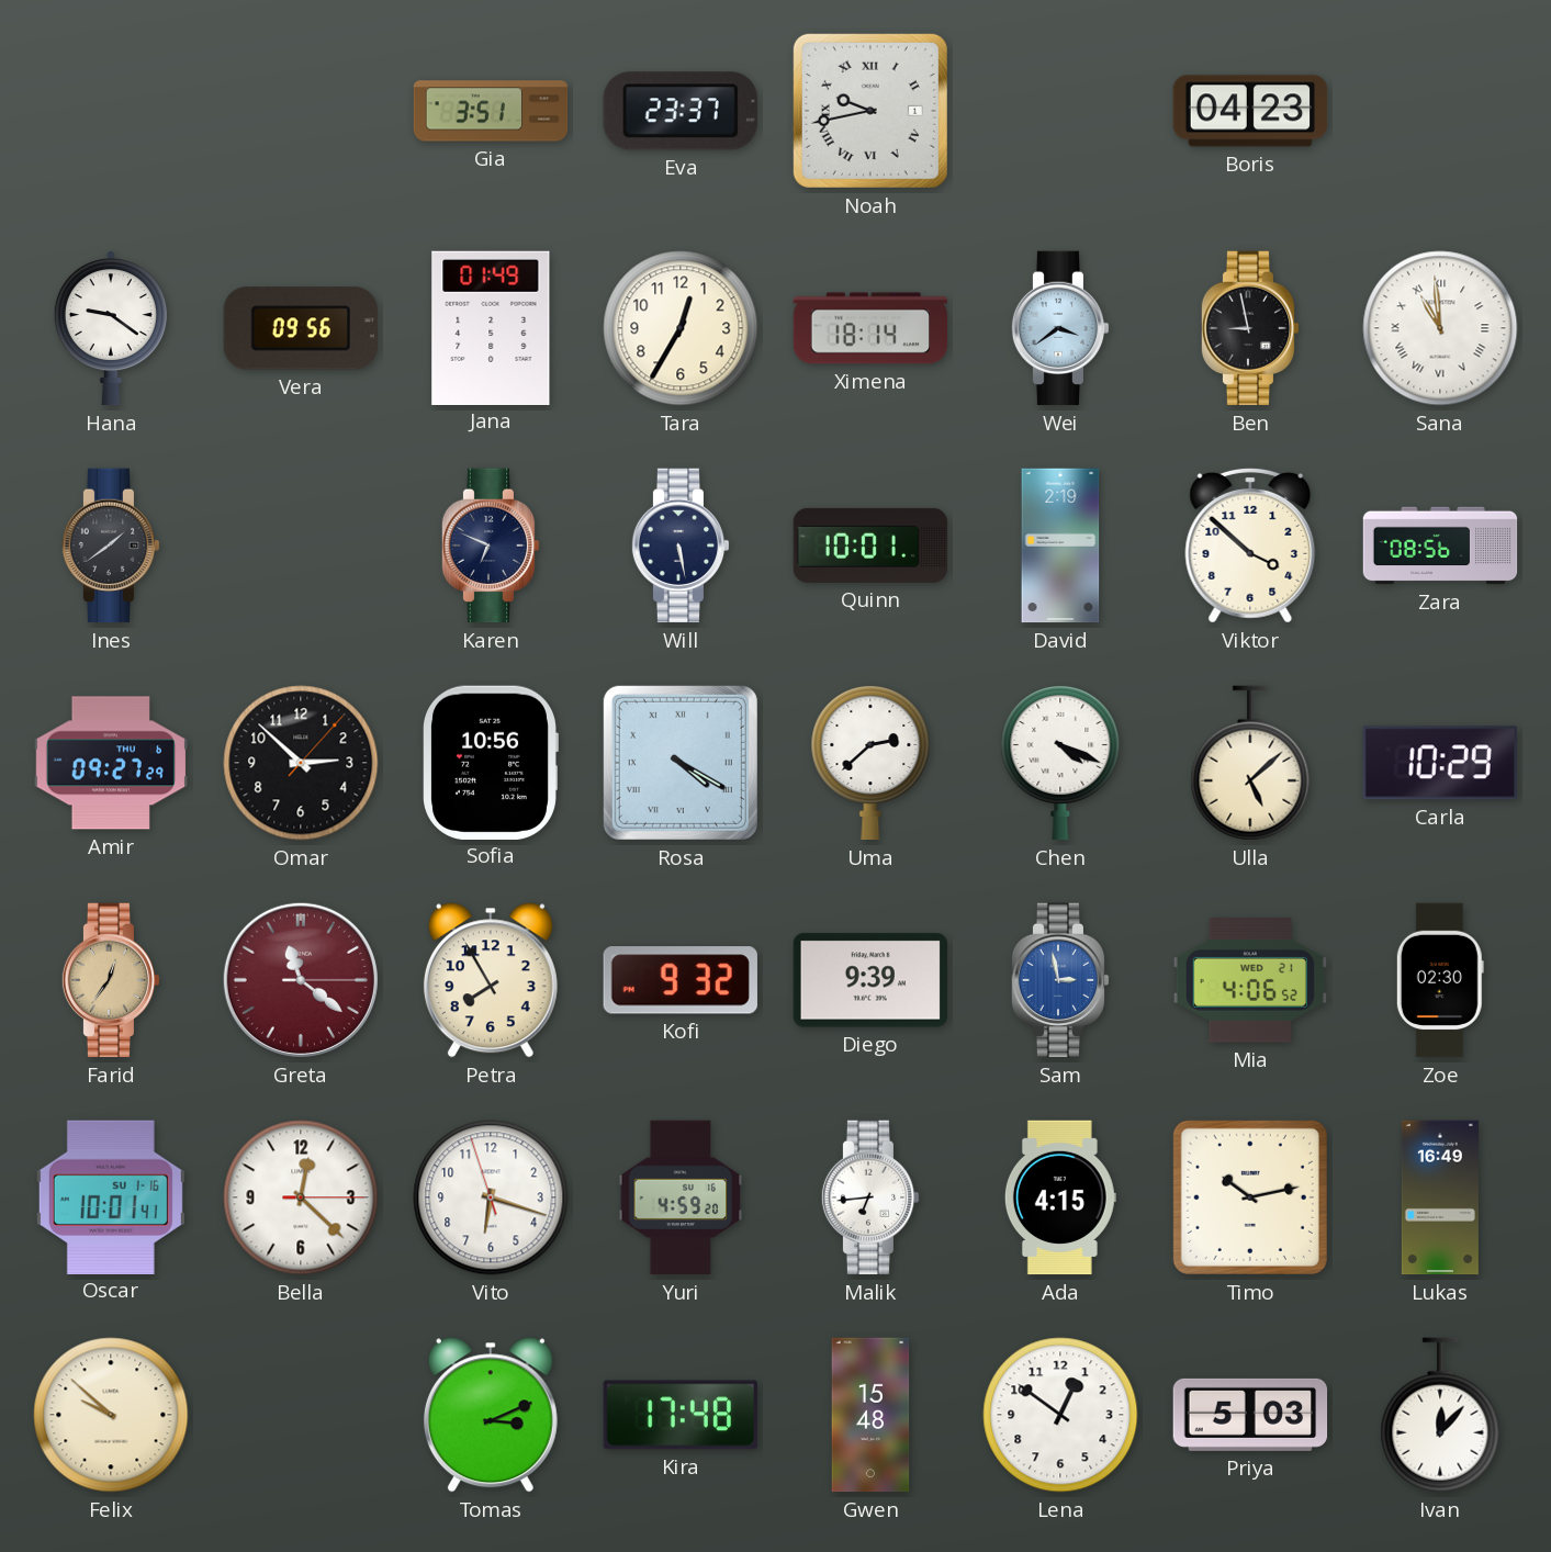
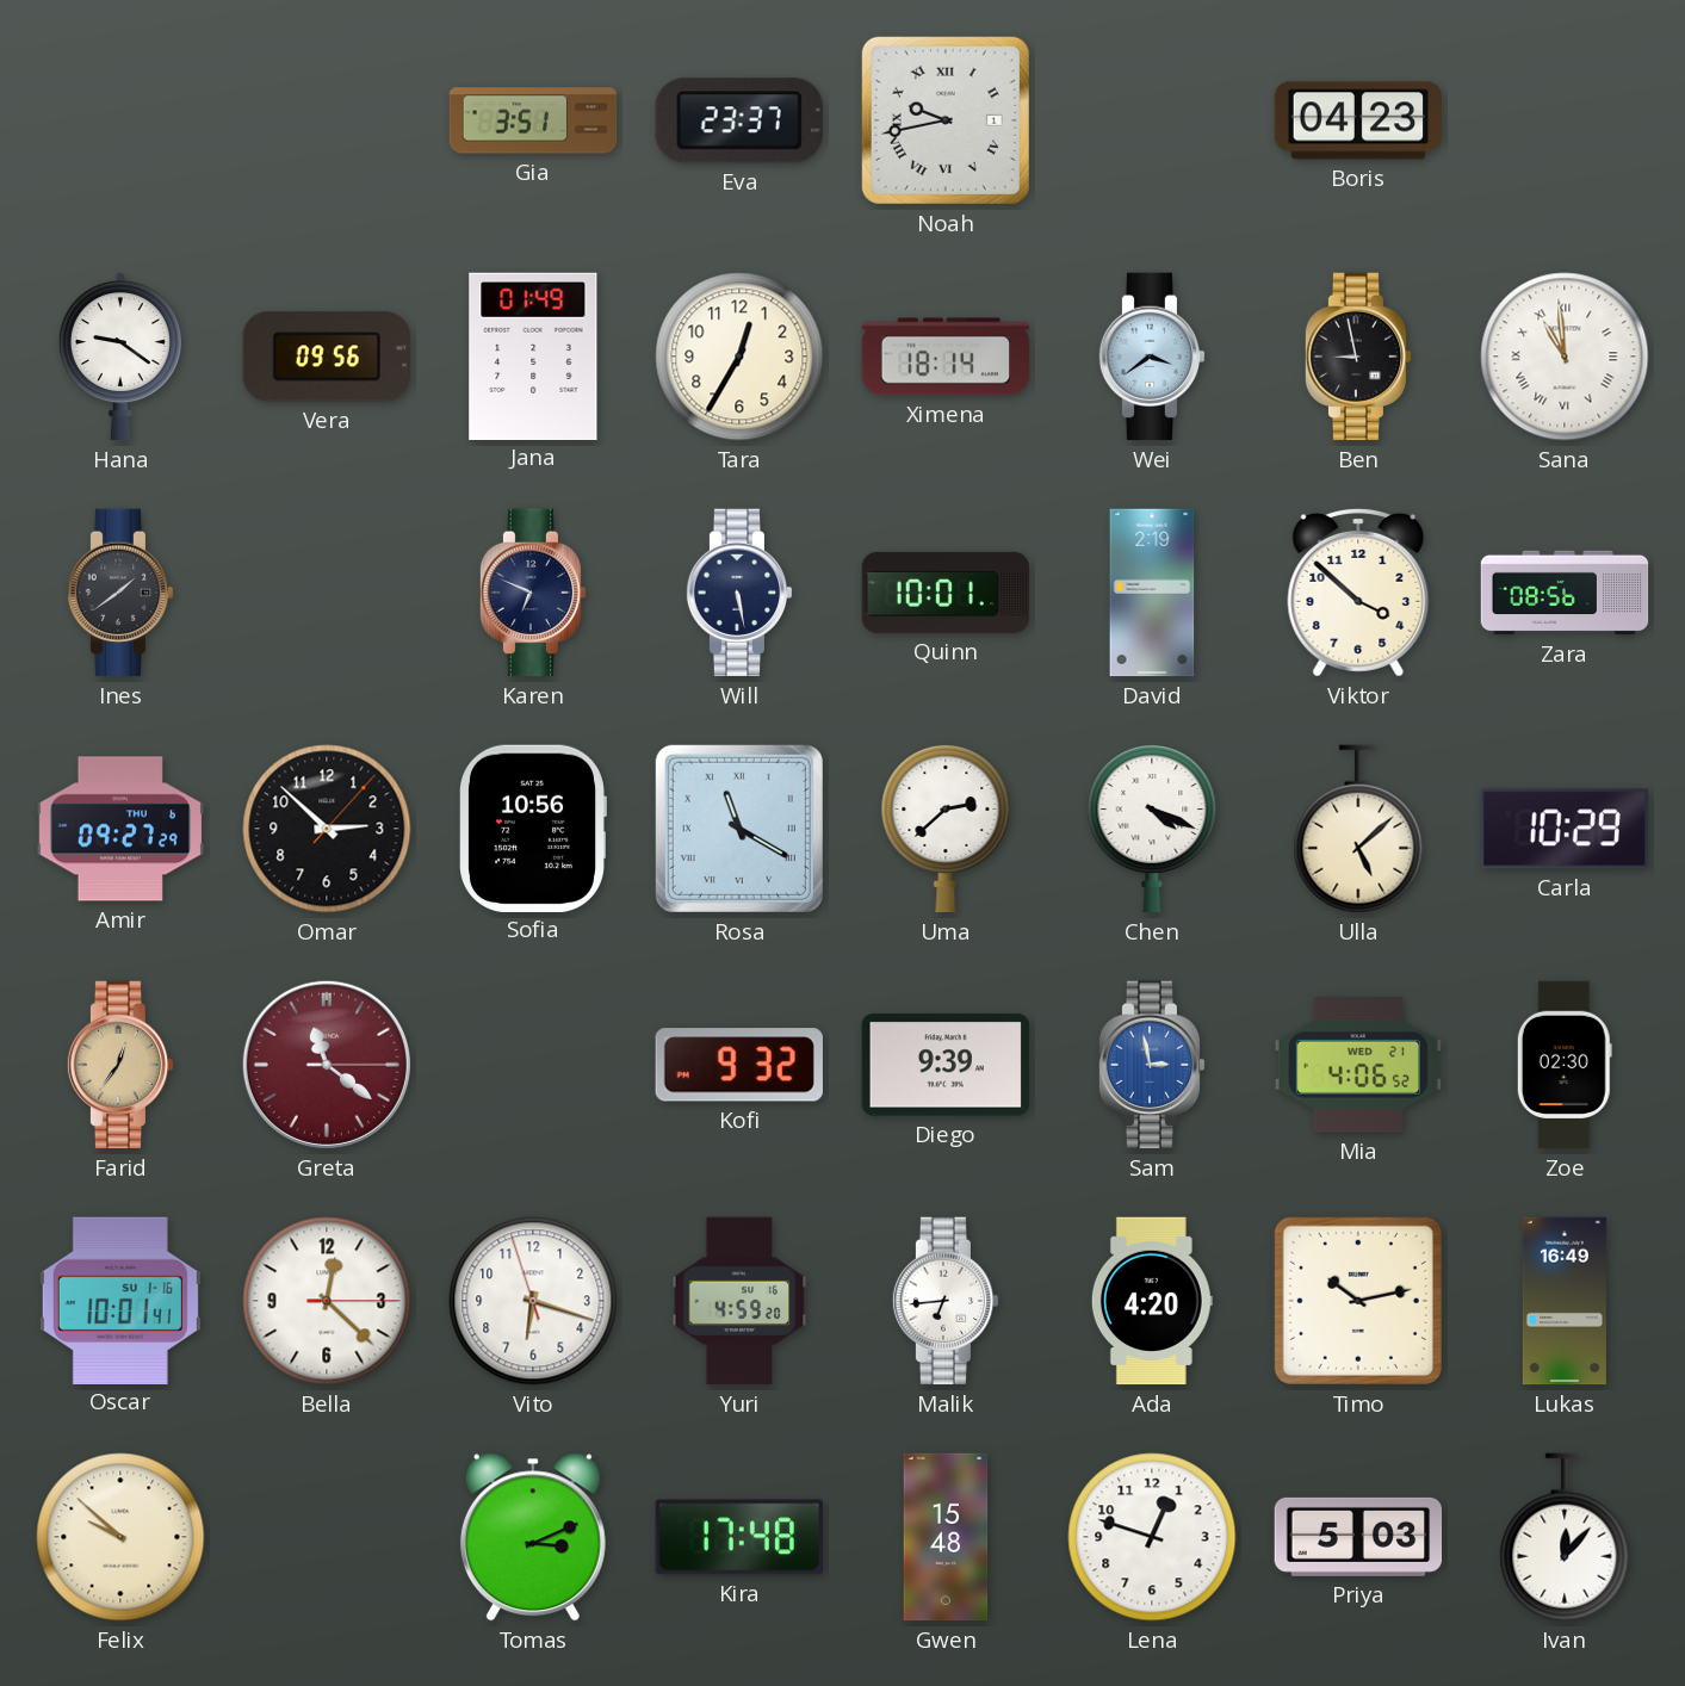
Rosa: 4:20 -> 11:20
Petra: 7:55 -> none
Ada: 4:15 -> 4:20
Lena: 12:51 -> 12:48
